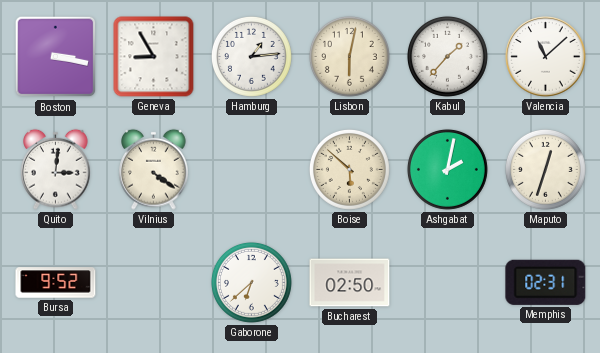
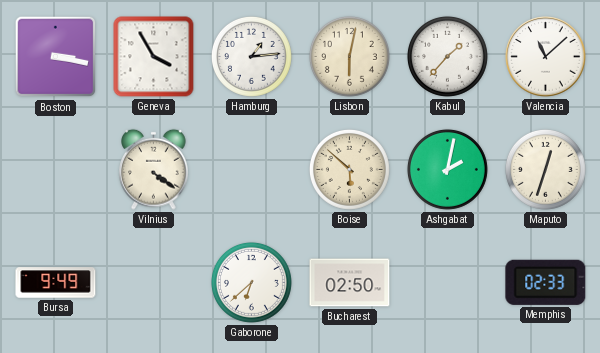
Geneva: 8:55 -> 3:55
Quito: 3:01 -> none
Bursa: 9:52 -> 9:49
Memphis: 02:31 -> 02:33
